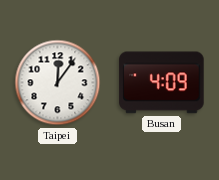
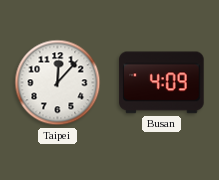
Taipei: 12:06 -> 12:07
